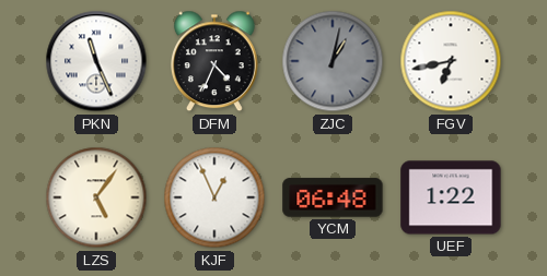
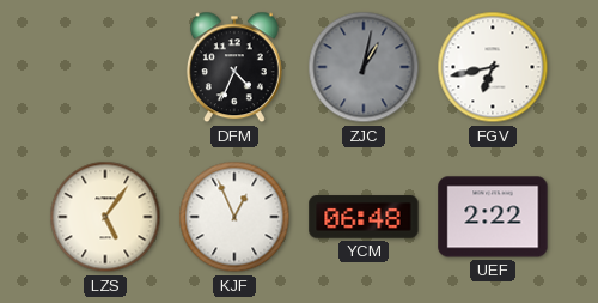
PKN: 11:26 -> none
UEF: 1:22 -> 2:22
